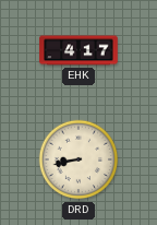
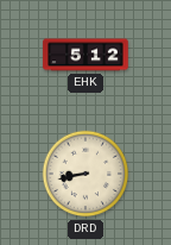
EHK: 4:17 -> 5:12
